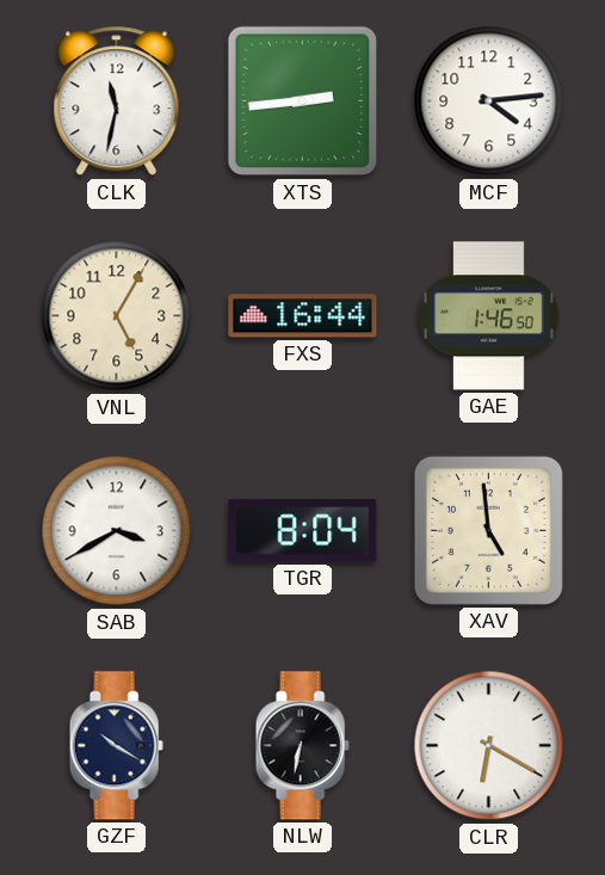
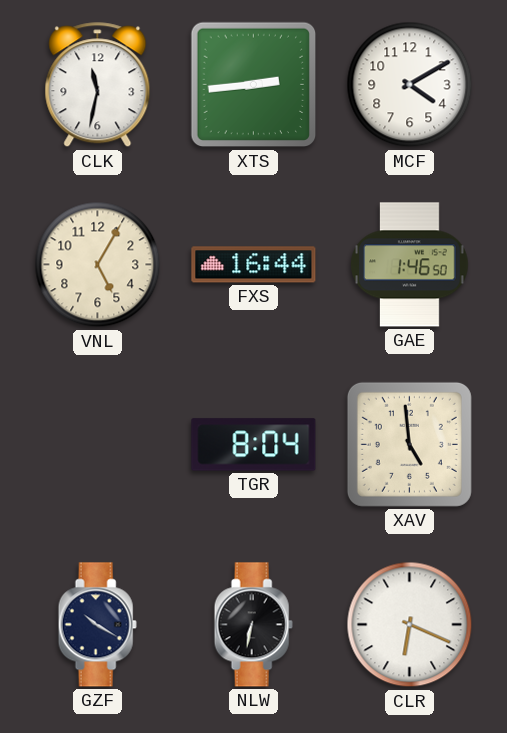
MCF: 4:14 -> 4:10
SAB: 3:40 -> none
CLR: 6:20 -> 6:19
